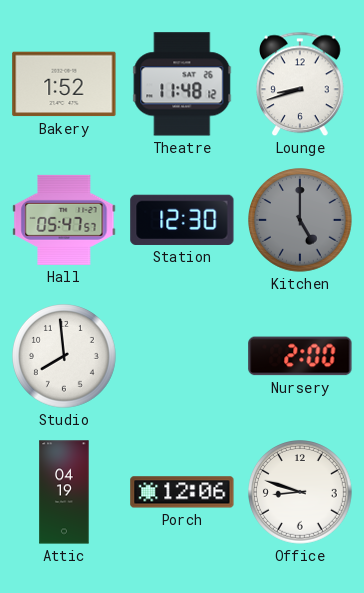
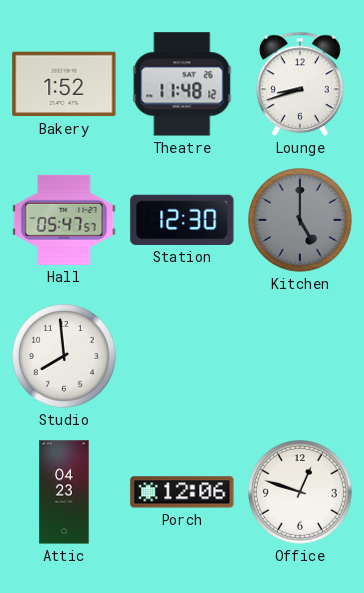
Nursery: 2:00 -> none
Attic: 04:19 -> 04:23
Office: 8:48 -> 12:48
